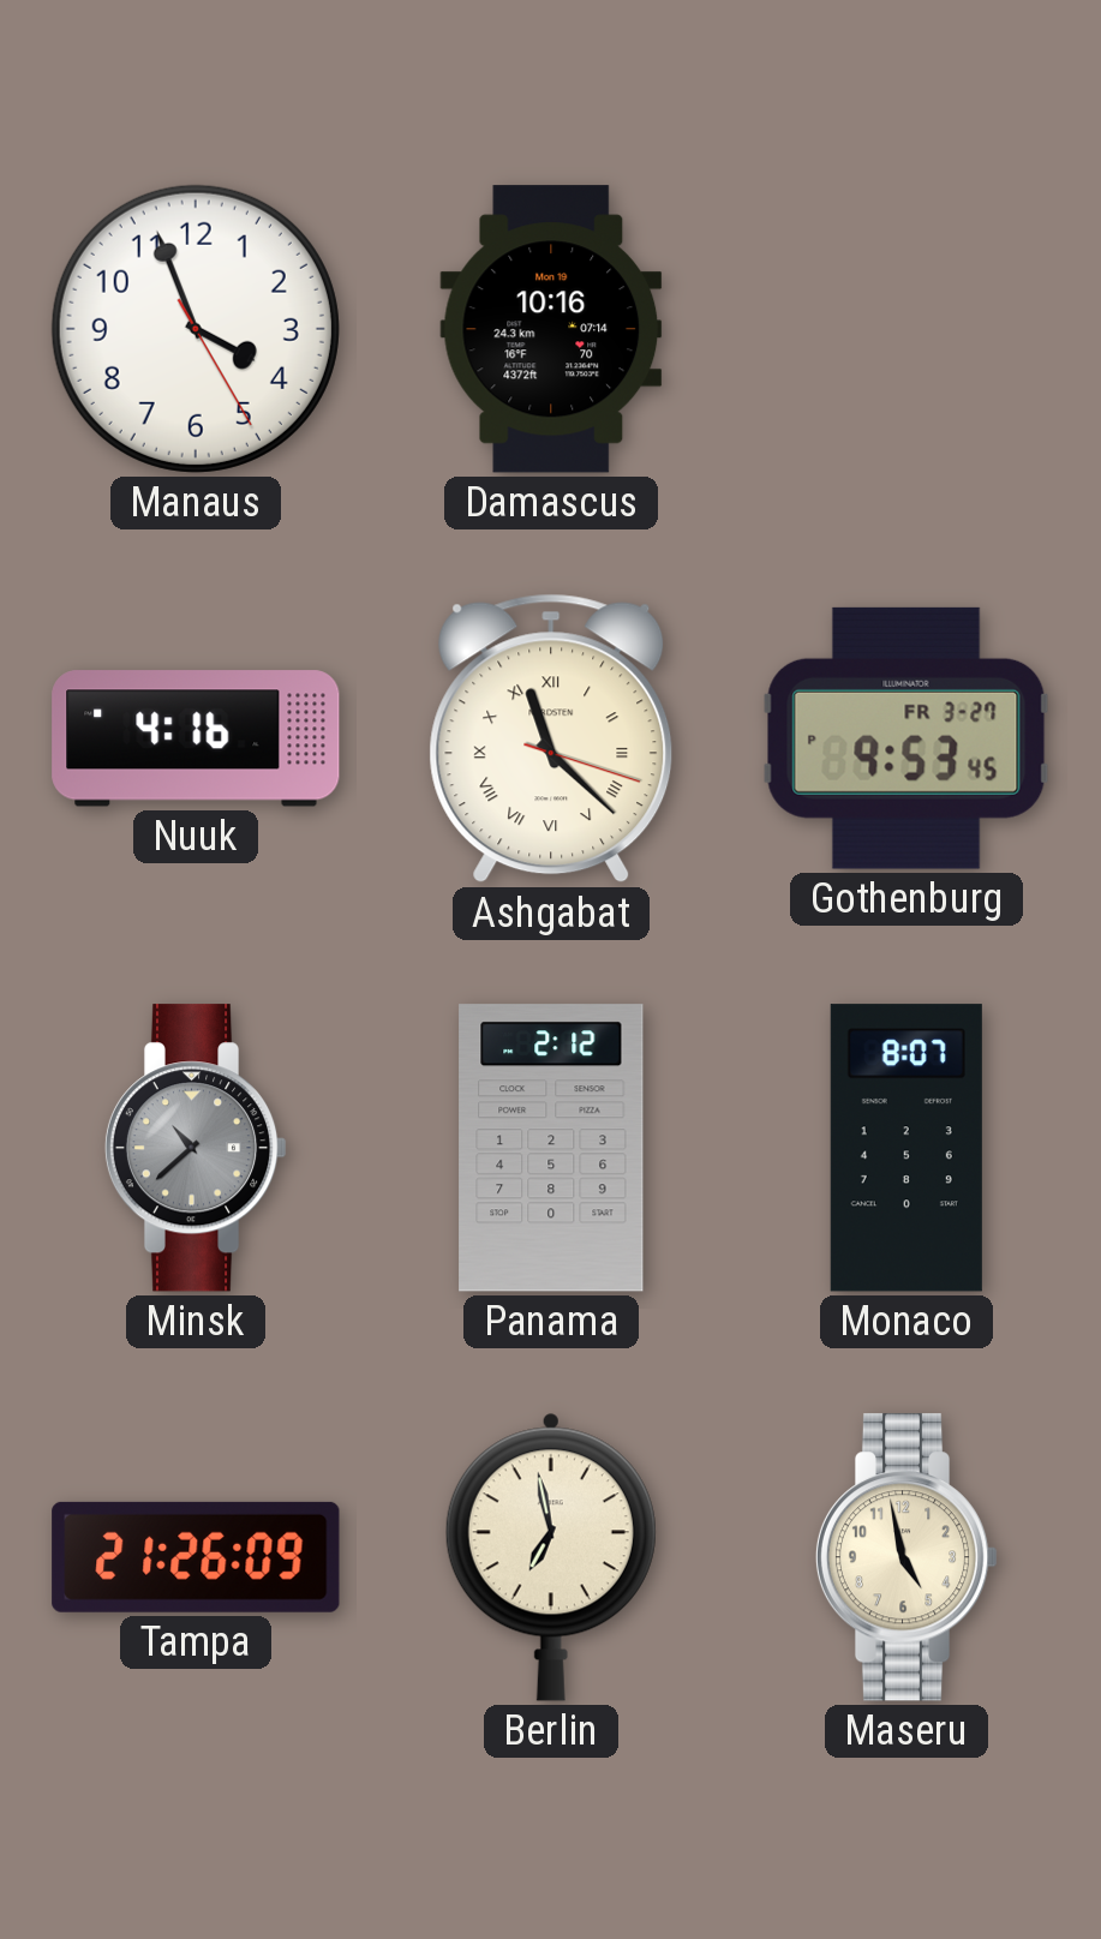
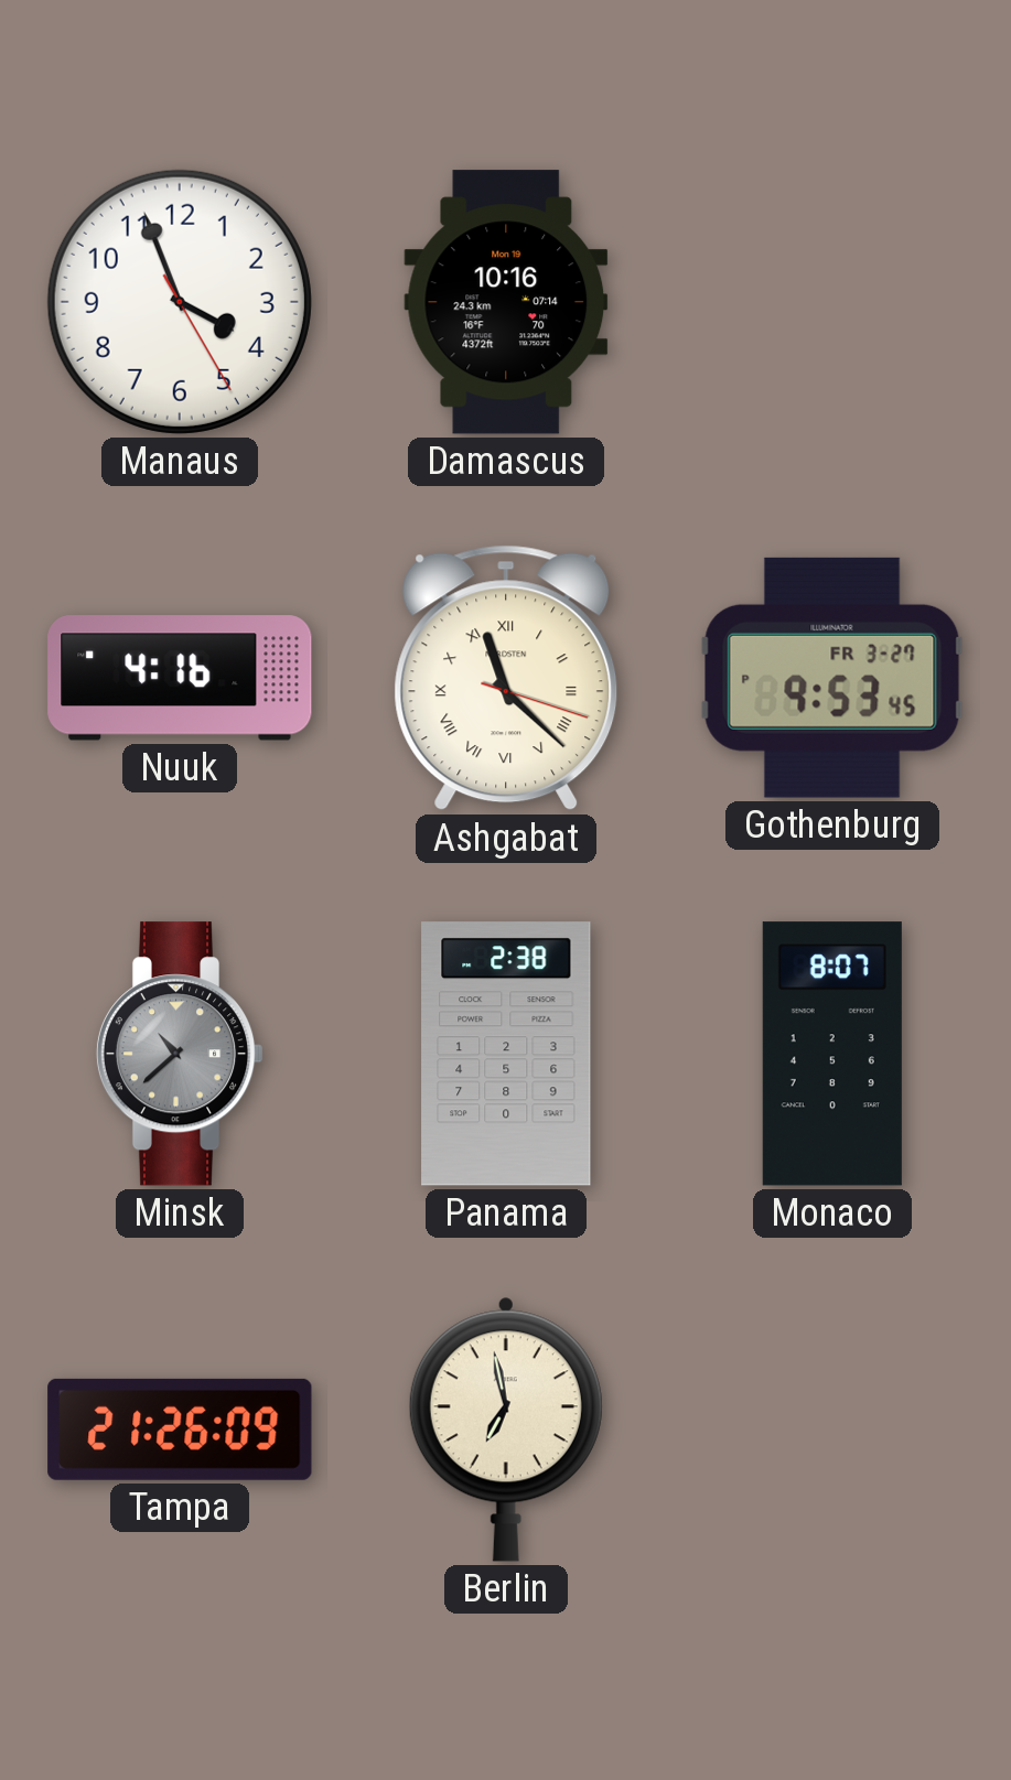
Panama: 2:12 -> 2:38
Maseru: 4:58 -> none
